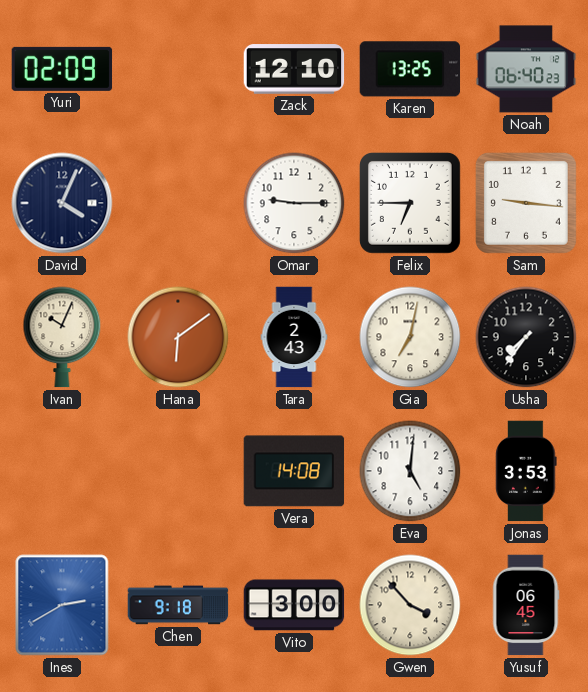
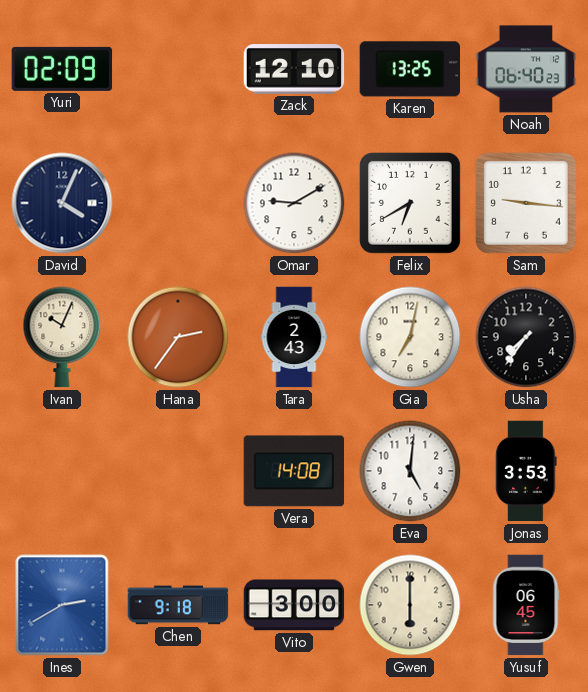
Omar: 9:15 -> 9:10
Felix: 6:45 -> 6:40
Hana: 6:09 -> 2:36
Gwen: 3:53 -> 6:00
